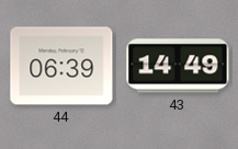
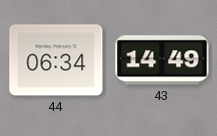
44: 06:39 -> 06:34
